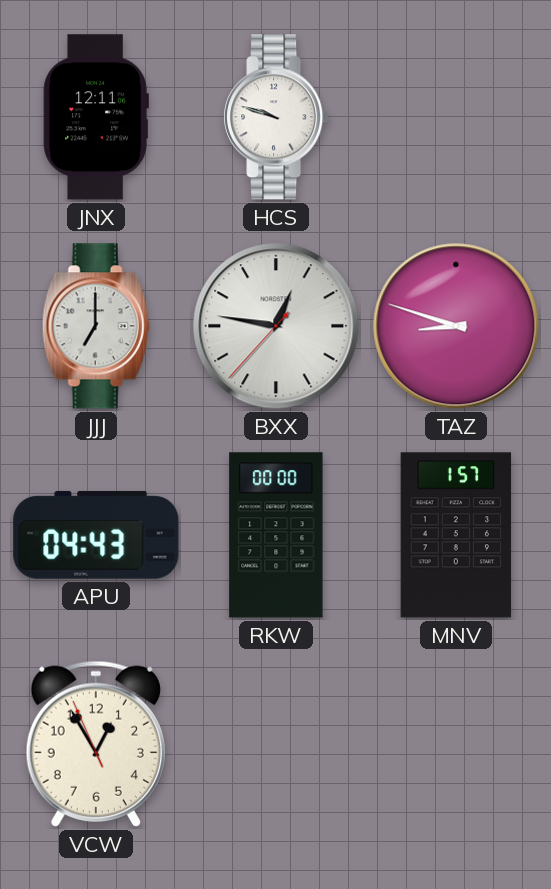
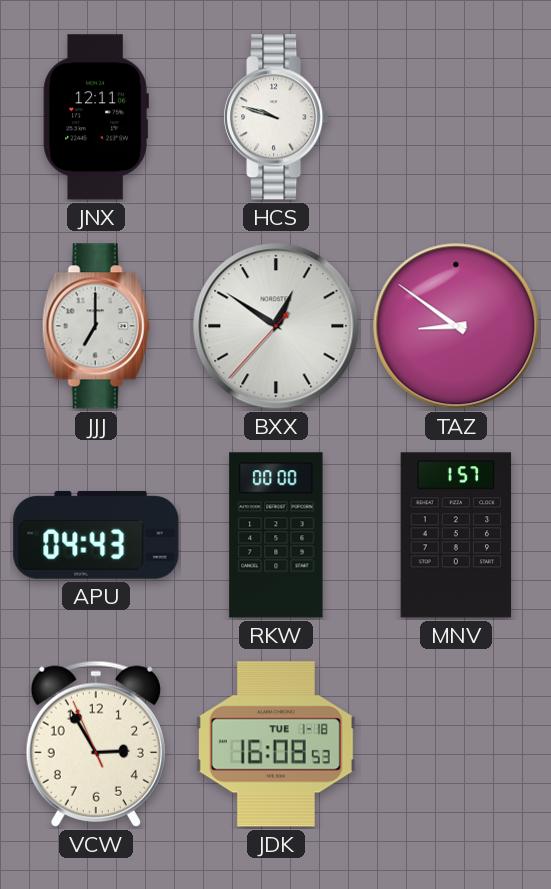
BXX: 12:46 -> 12:50
TAZ: 8:48 -> 8:51
VCW: 12:54 -> 2:54
JDK: none -> 16:08
